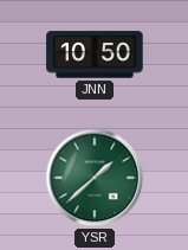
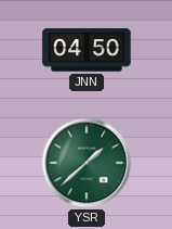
JNN: 10:50 -> 04:50
